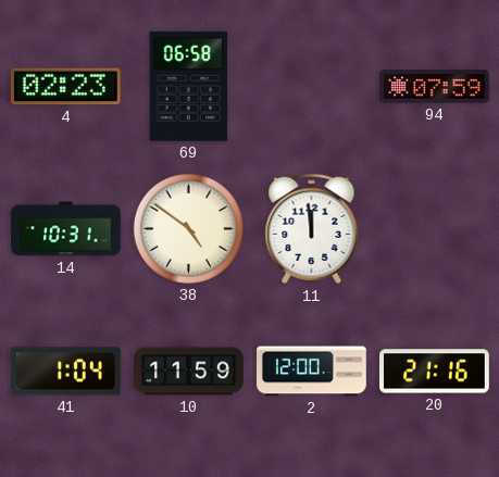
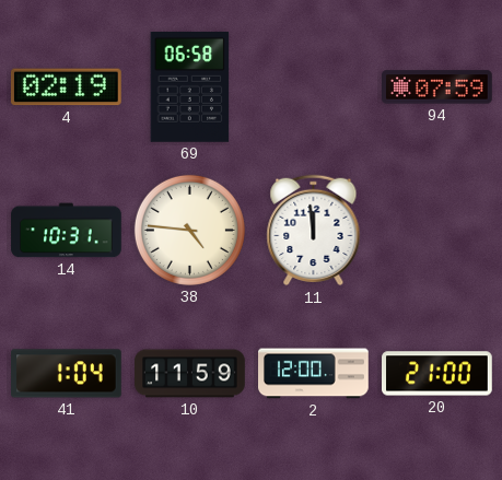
4: 02:23 -> 02:19
38: 4:51 -> 4:46
20: 21:16 -> 21:00
